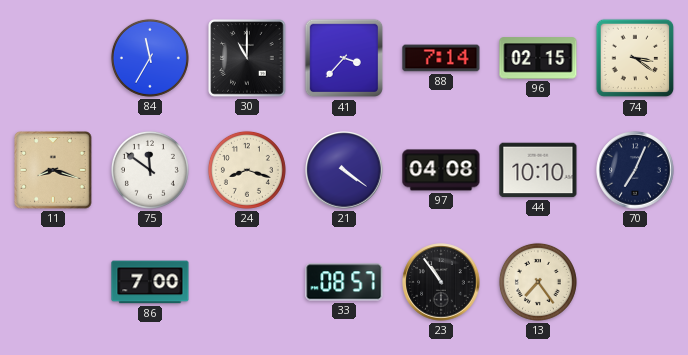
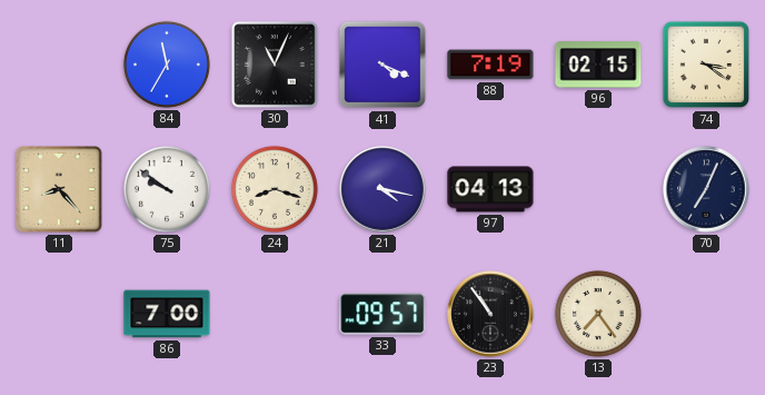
30: 11:00 -> 11:04
41: 3:37 -> 4:19
88: 7:14 -> 7:19
11: 8:18 -> 8:23
75: 11:51 -> 9:51
21: 4:21 -> 4:17
97: 04:08 -> 04:13
44: 10:10 -> none
33: 08:57 -> 09:57
